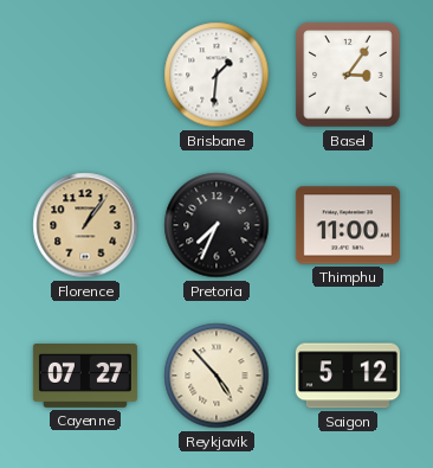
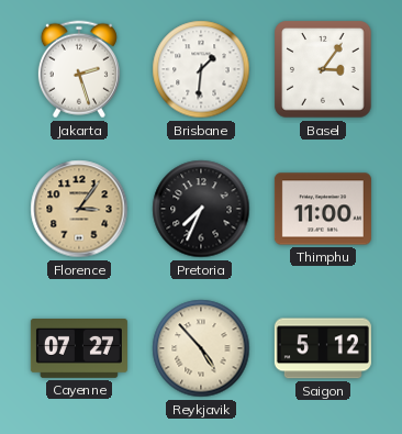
Jakarta: none -> 2:27
Florence: 1:06 -> 3:06
